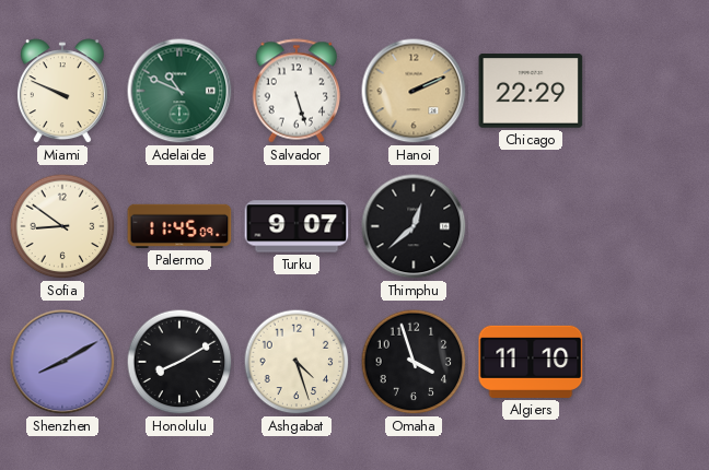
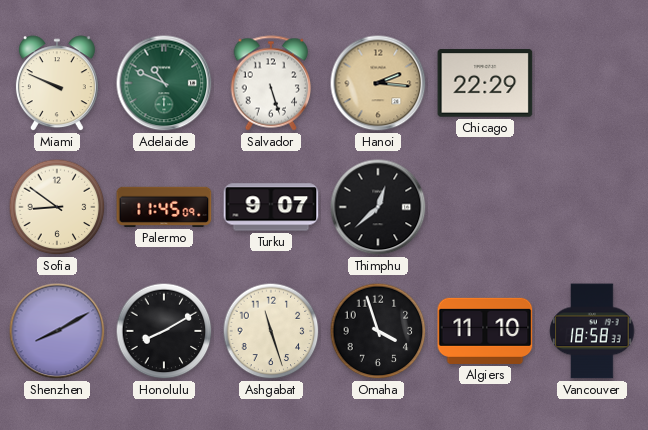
Hanoi: 2:11 -> 2:16
Ashgabat: 4:27 -> 11:27
Vancouver: none -> 18:58
